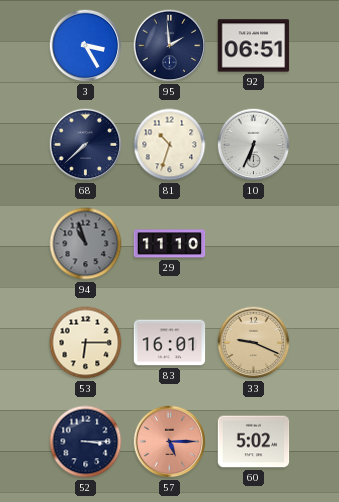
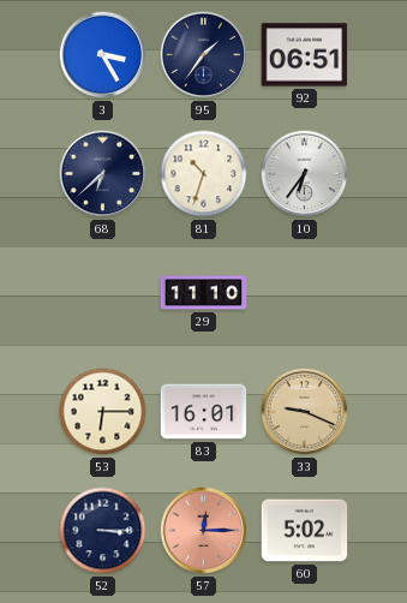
95: 1:59 -> 1:36
68: 7:38 -> 6:38
10: 6:34 -> 6:36
94: 10:57 -> none
57: 5:15 -> 12:15
